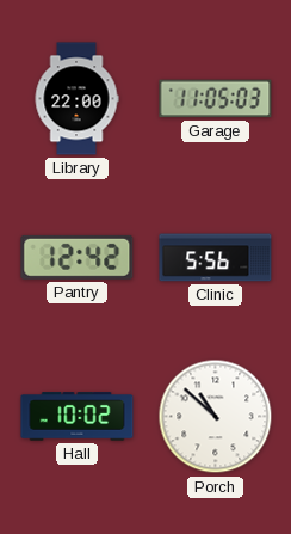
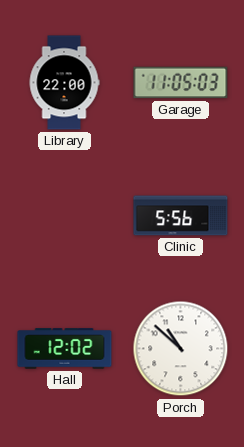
Pantry: 12:42 -> none
Hall: 10:02 -> 12:02
